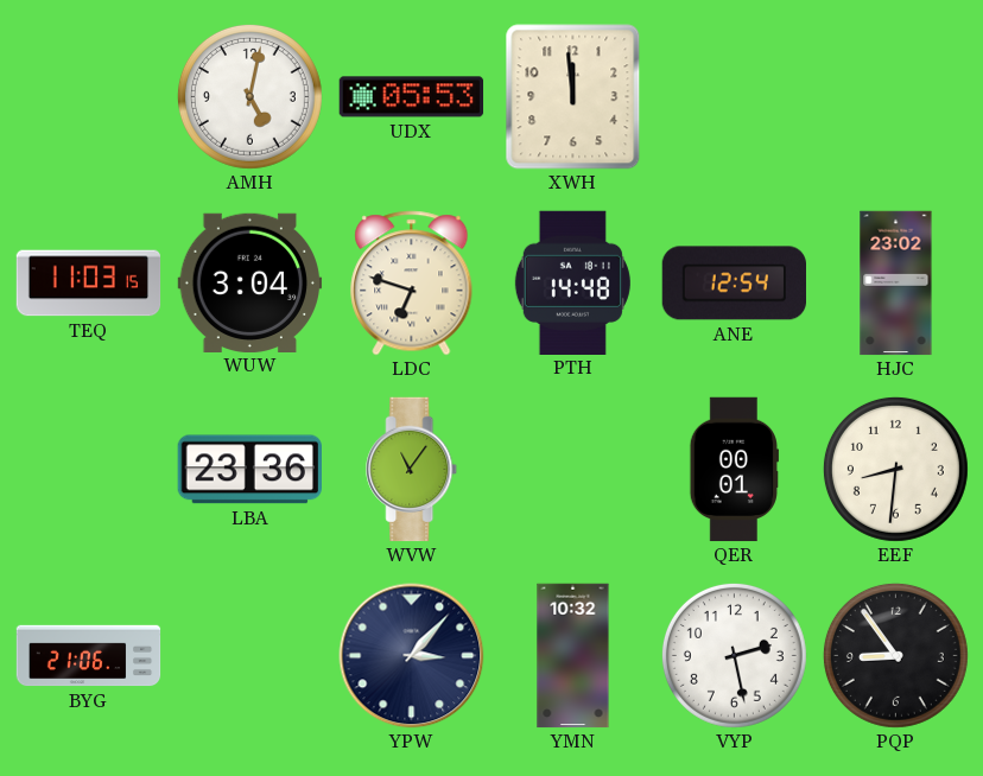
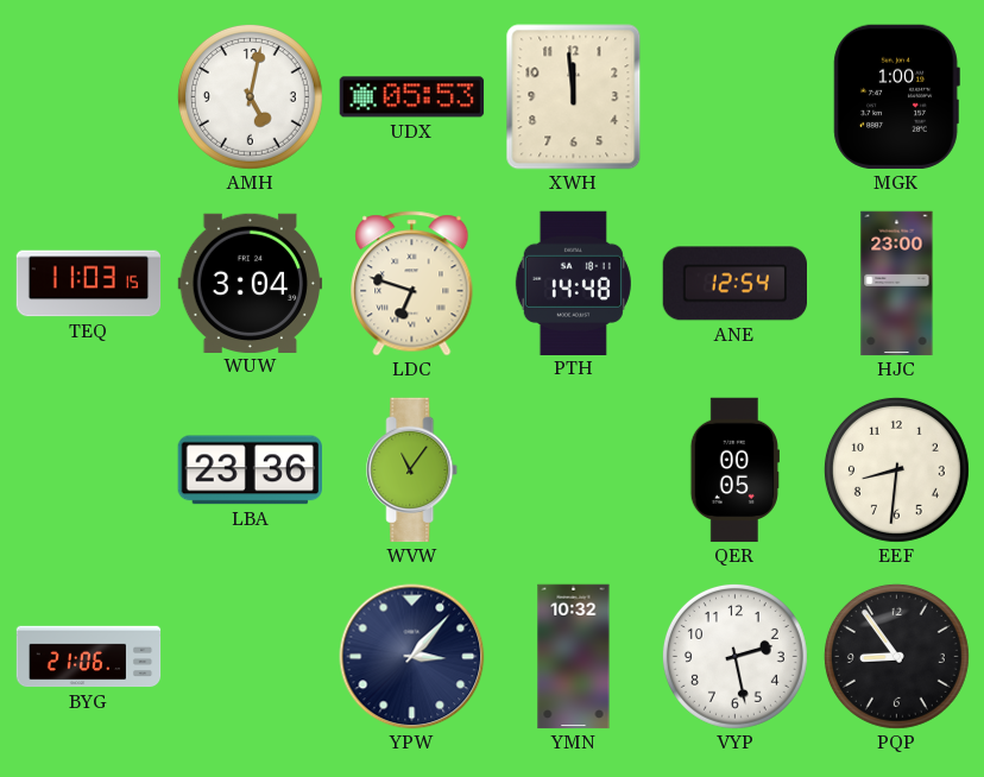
MGK: none -> 1:00
HJC: 23:02 -> 23:00
QER: 00:01 -> 00:05
